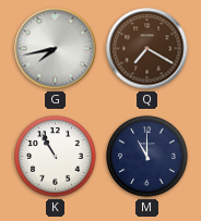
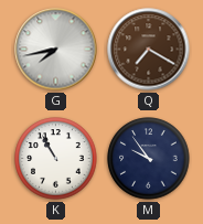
M: 11:00 -> 9:54
